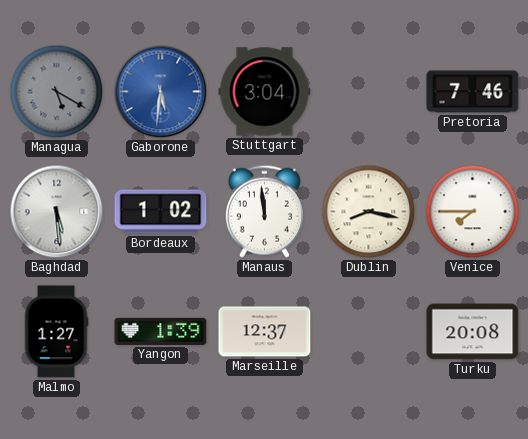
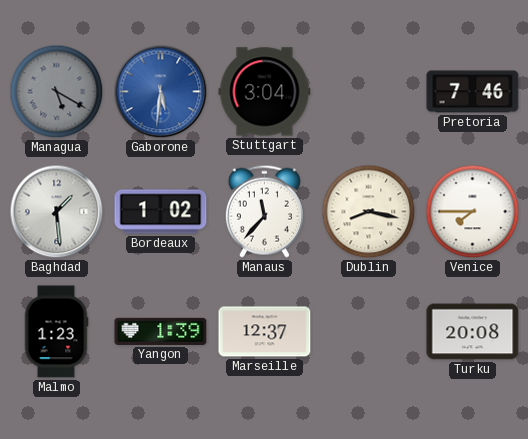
Baghdad: 5:29 -> 1:29
Manaus: 11:59 -> 11:37
Malmo: 1:27 -> 1:23
